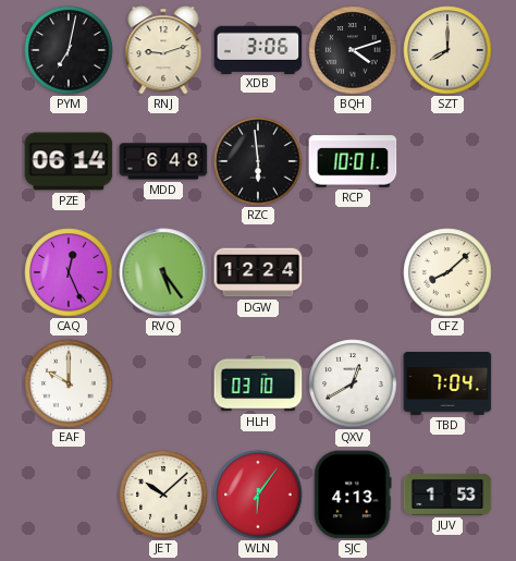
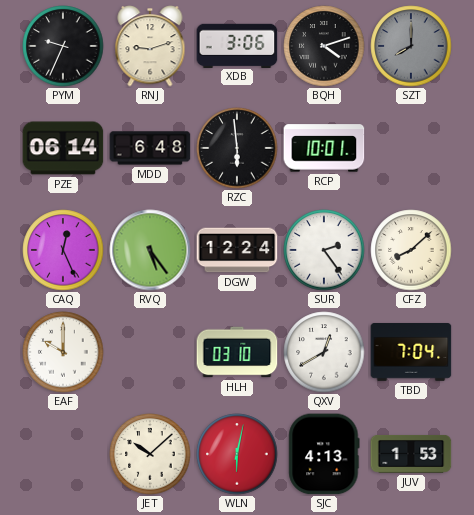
PYM: 7:02 -> 9:34
SZT dial: cream -> grey
SUR: none -> 2:24
WLN: 6:06 -> 6:02
